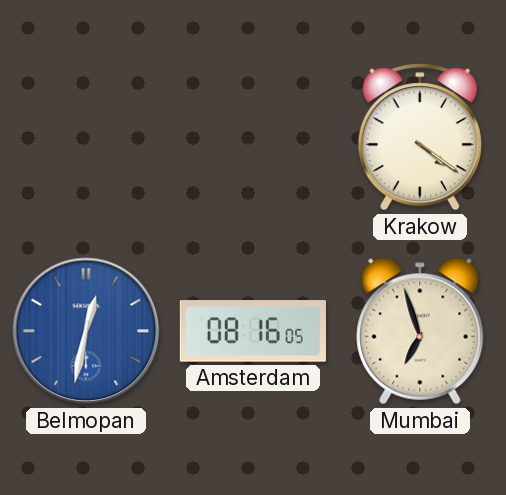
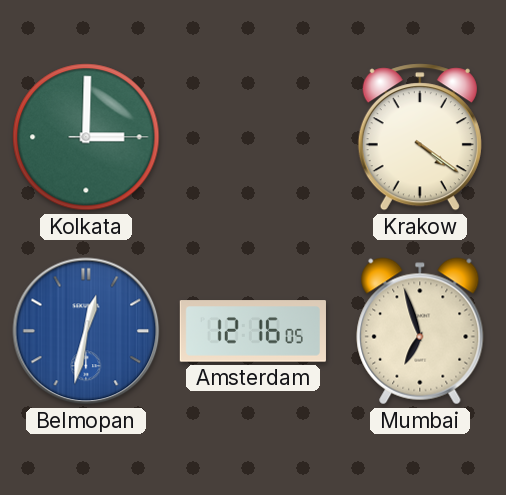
Kolkata: none -> 3:00
Amsterdam: 08:16 -> 12:16
